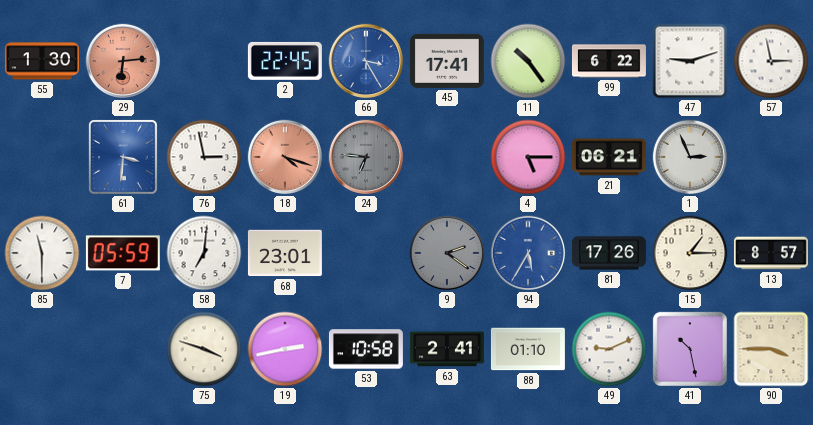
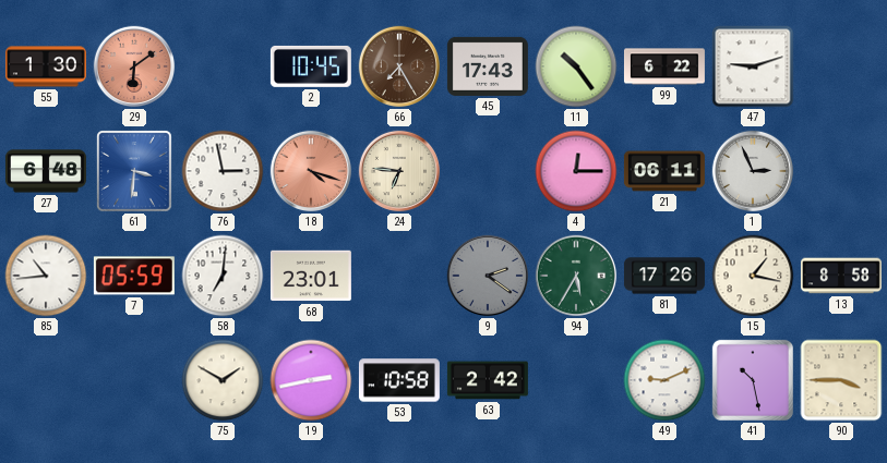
29: 6:14 -> 6:09
2: 22:45 -> 10:45
66: 3:25 -> 7:25
66 dial: blue -> brown
45: 17:41 -> 17:43
57: 2:58 -> none
27: none -> 6:48
24 dial: grey -> cream
4: 5:15 -> 12:15
21: 06:21 -> 06:11
85: 11:30 -> 10:44
94 dial: blue -> green
15: 1:15 -> 1:17
13: 8:57 -> 8:58
75: 3:48 -> 1:50
63: 2:41 -> 2:42
88: 01:10 -> none
